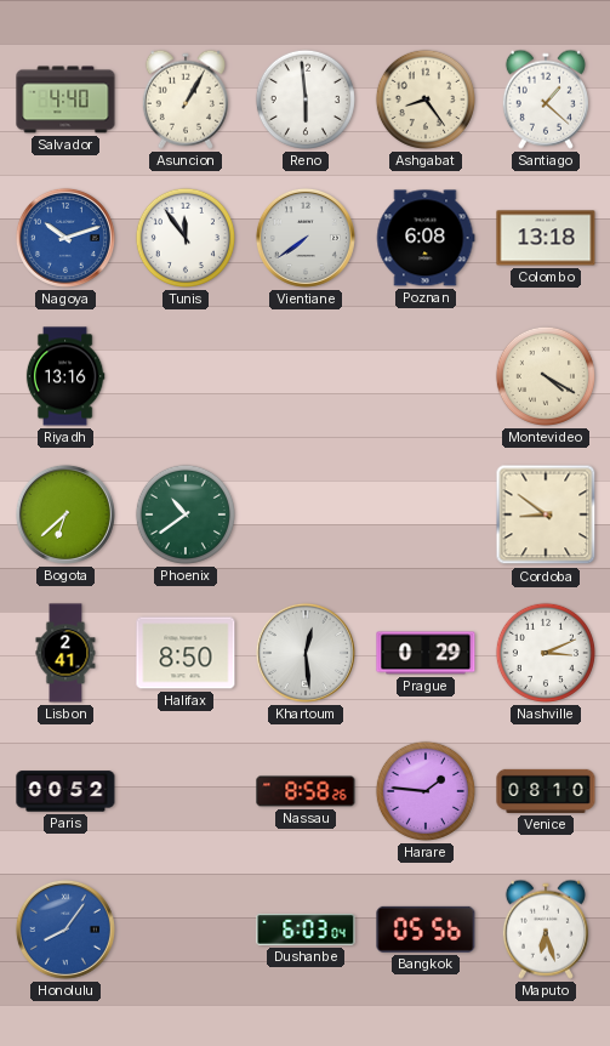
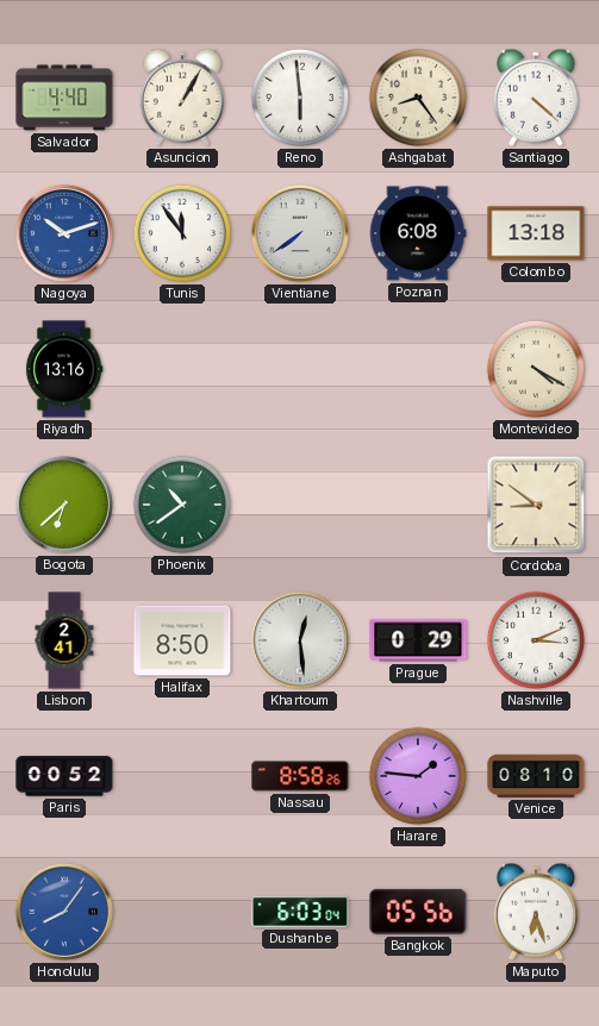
Santiago: 1:22 -> 4:22
